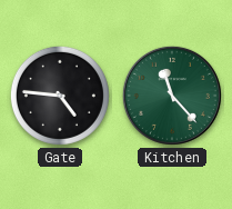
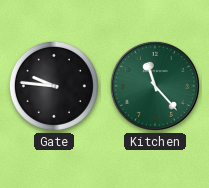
Gate: 4:46 -> 9:46
